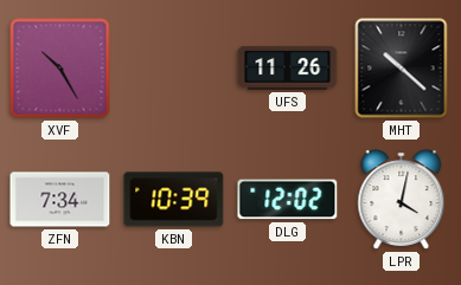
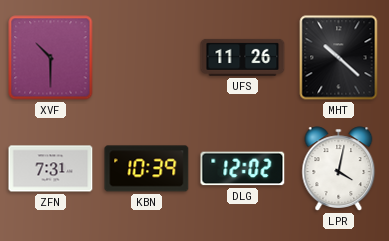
XVF: 10:25 -> 10:30
ZFN: 7:34 -> 7:31
